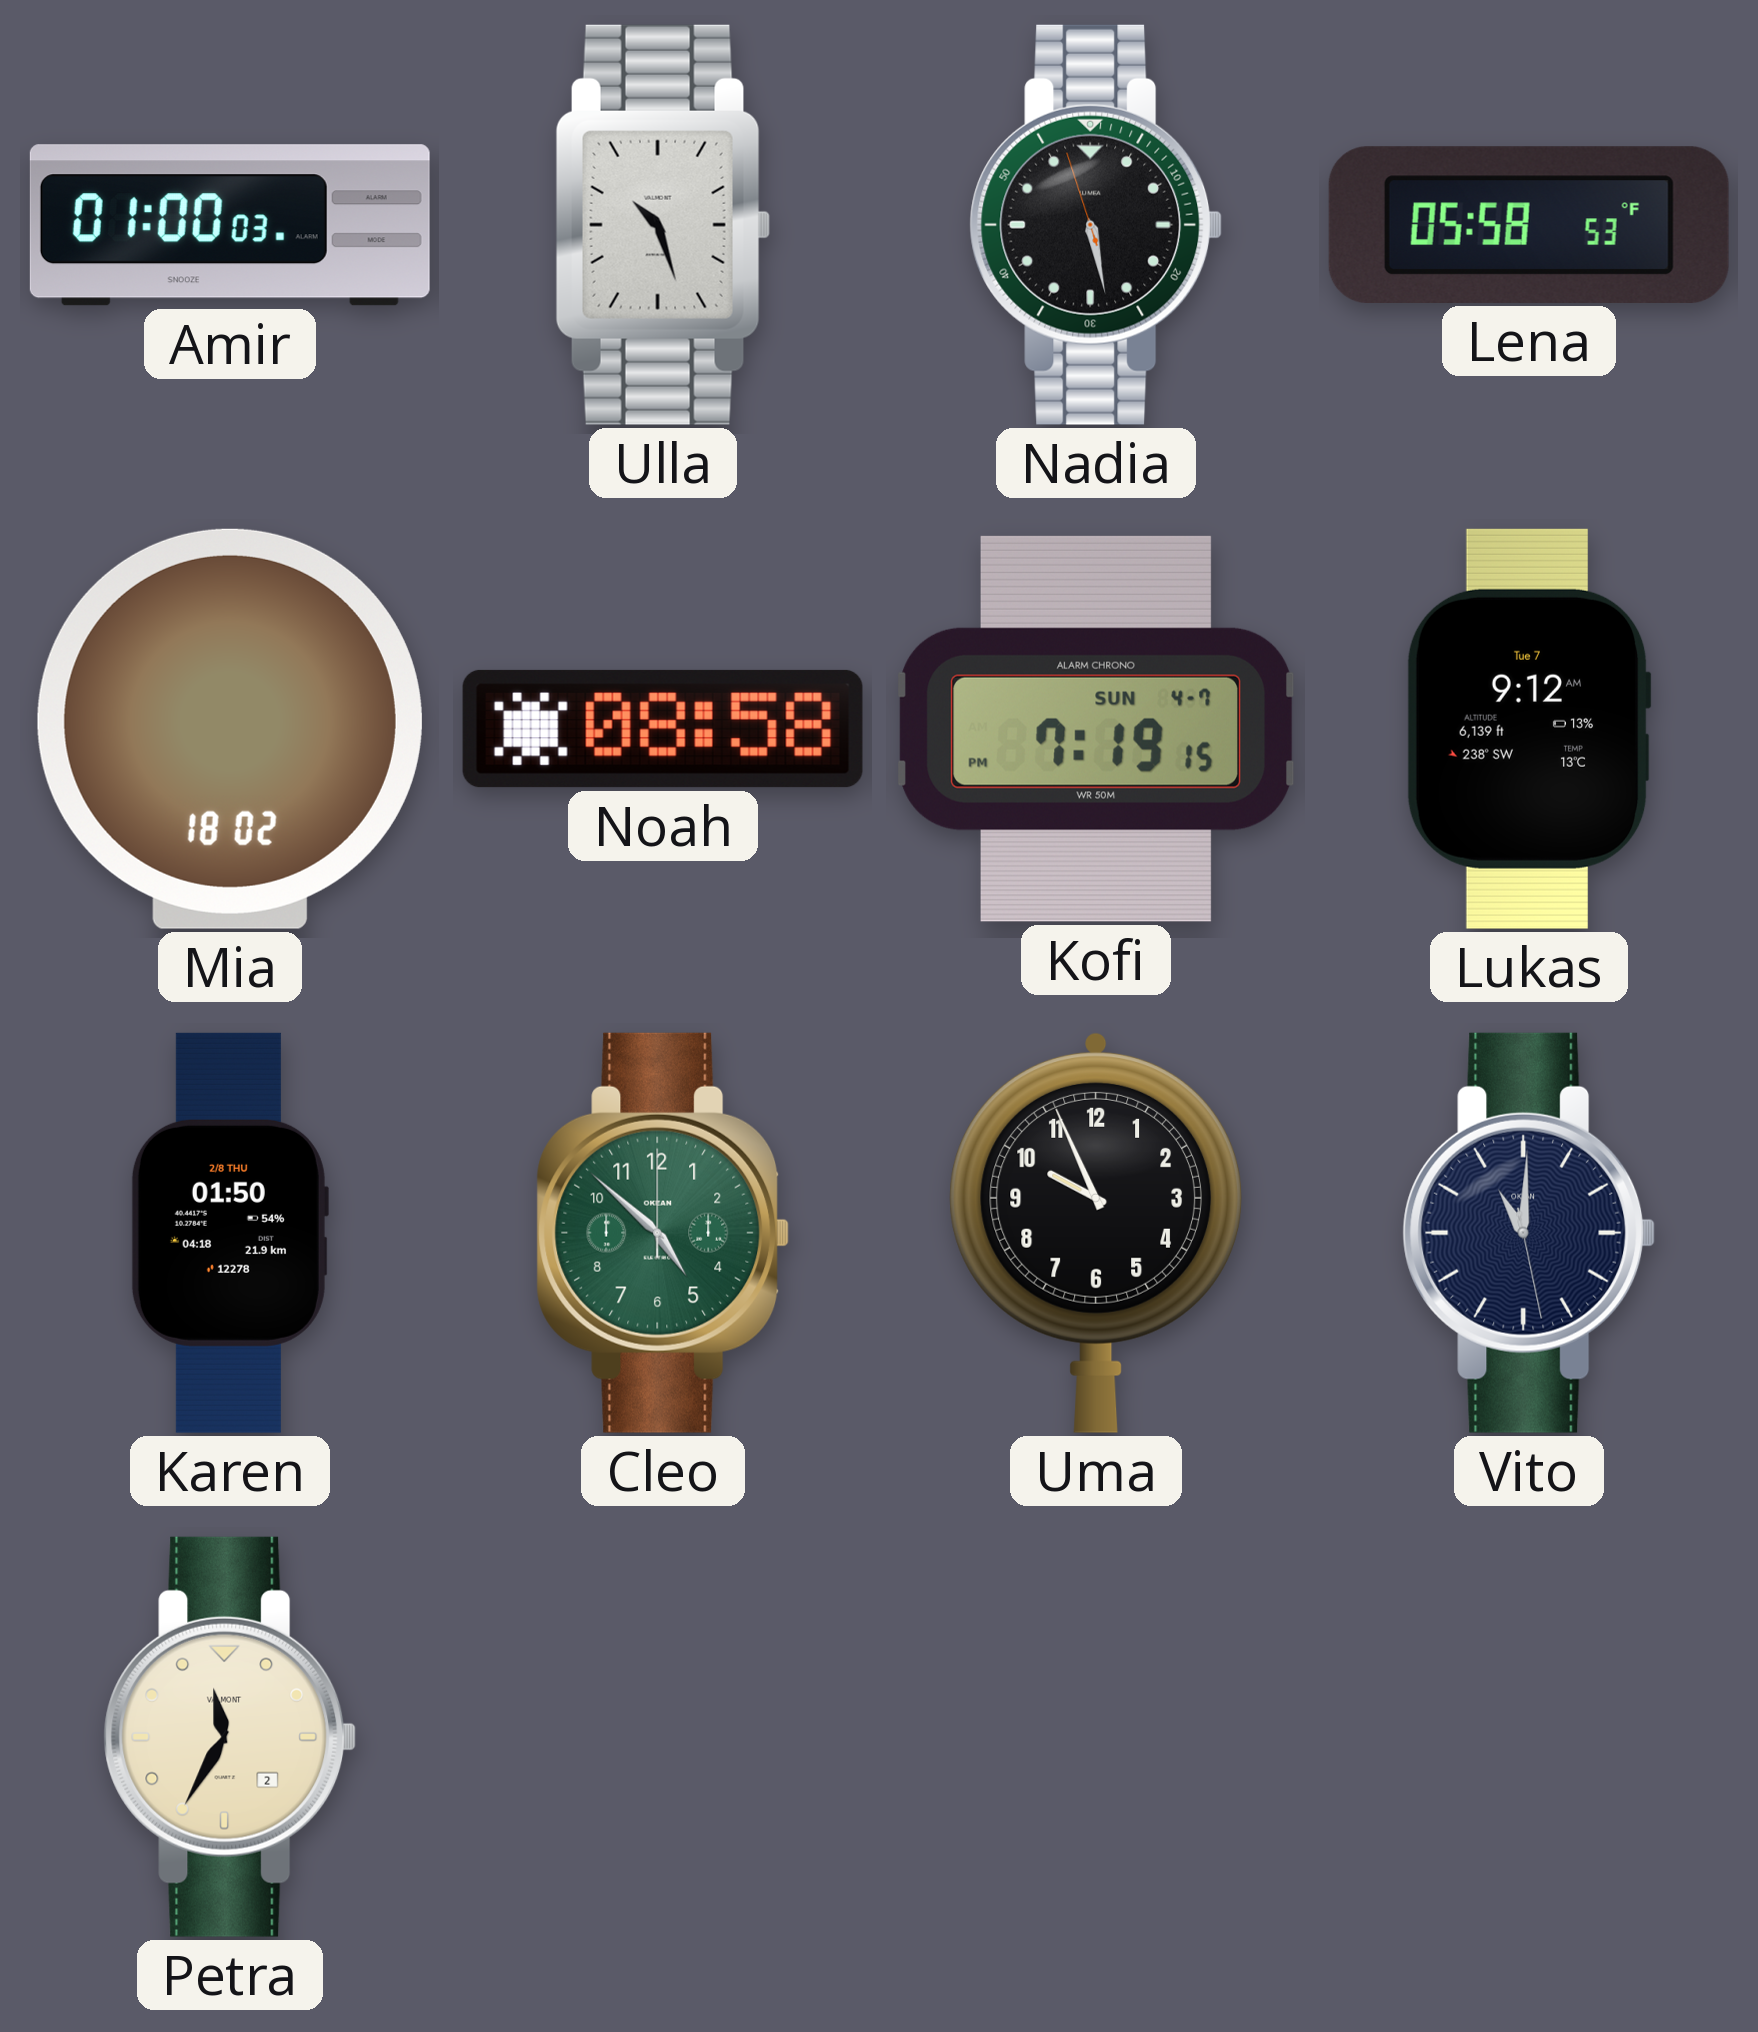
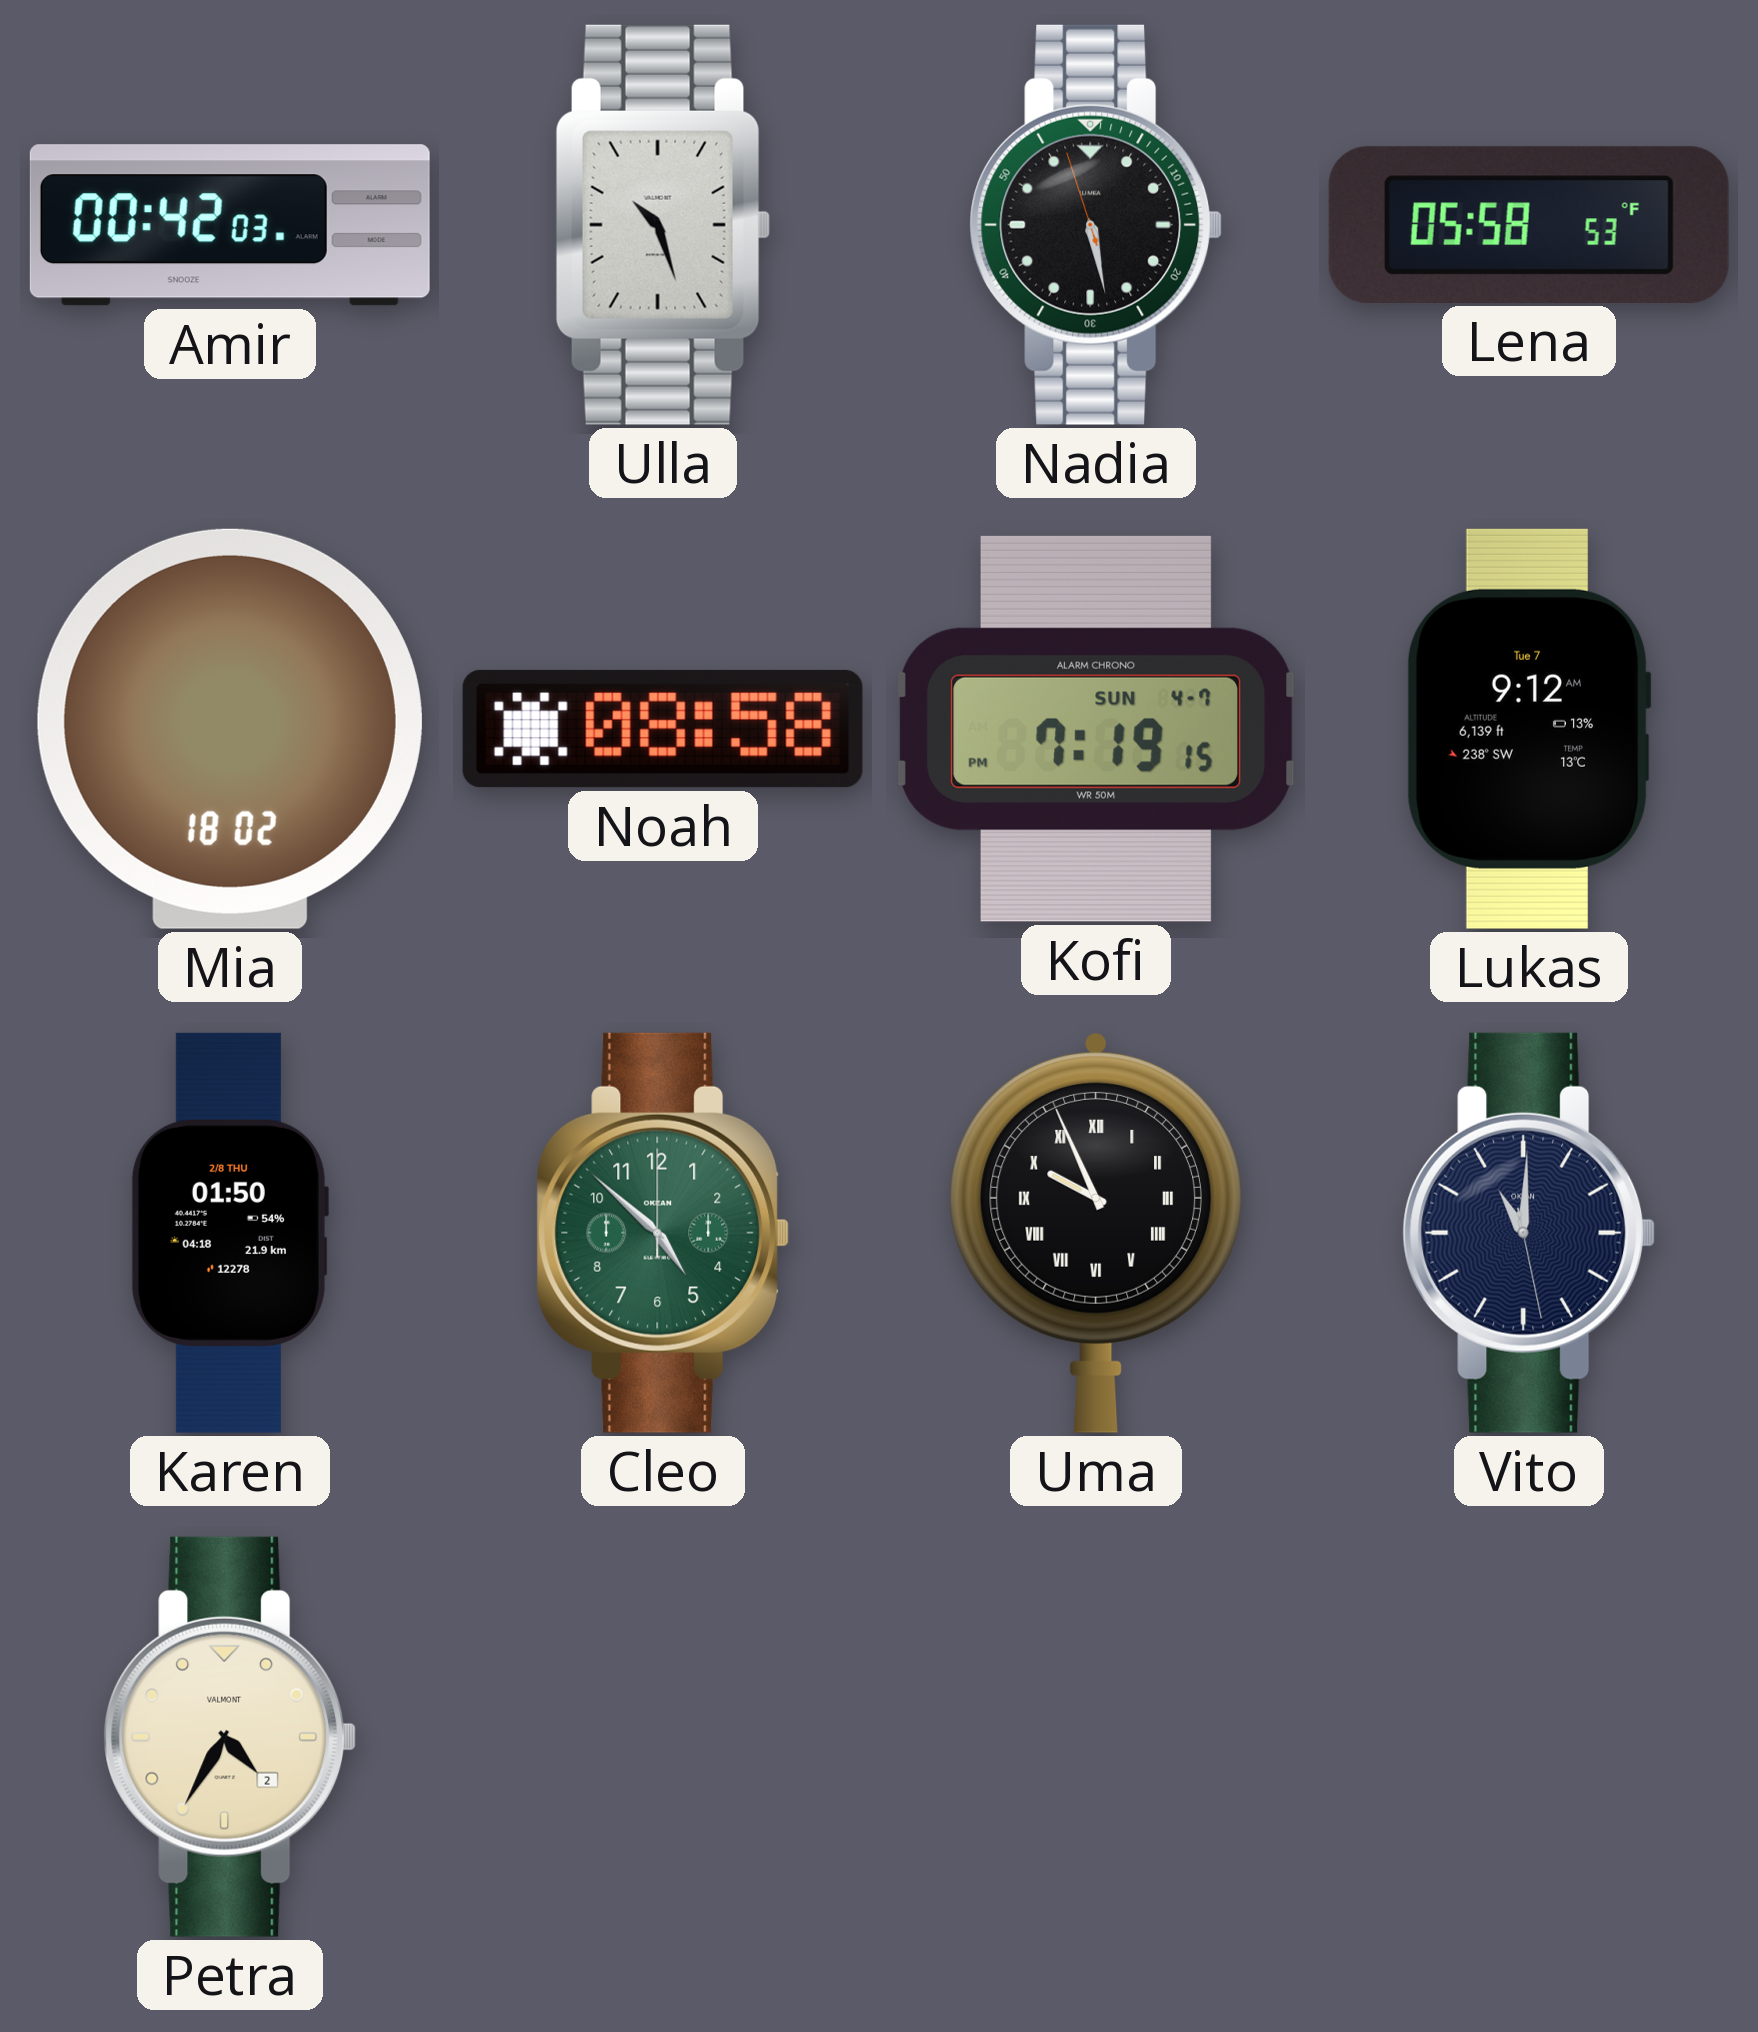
Amir: 01:00 -> 00:42
Uma numerals: Arabic -> Roman
Petra: 11:35 -> 4:35
